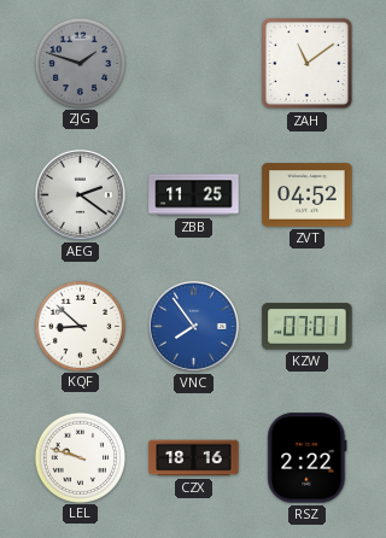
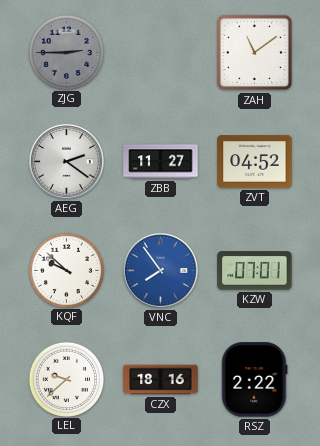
ZJG: 1:48 -> 2:45
ZBB: 11:25 -> 11:27
KQF: 8:52 -> 9:52
LEL: 9:48 -> 9:38
